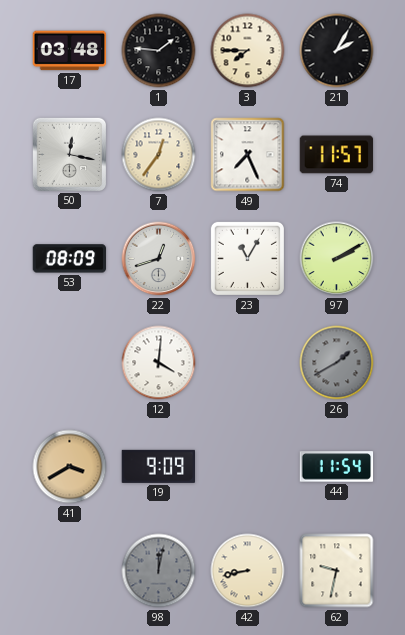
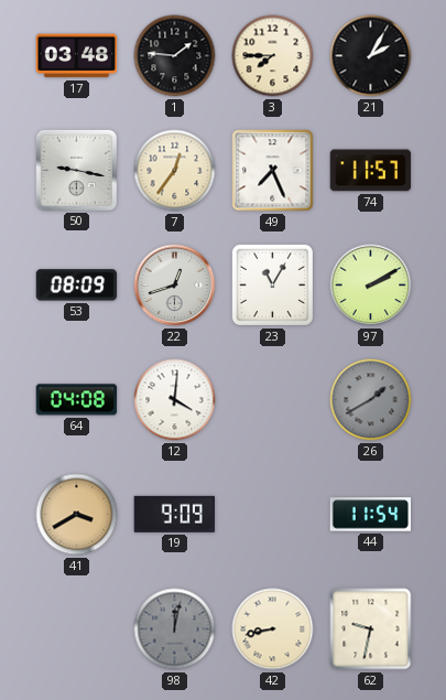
50: 12:17 -> 9:17
64: none -> 04:08
